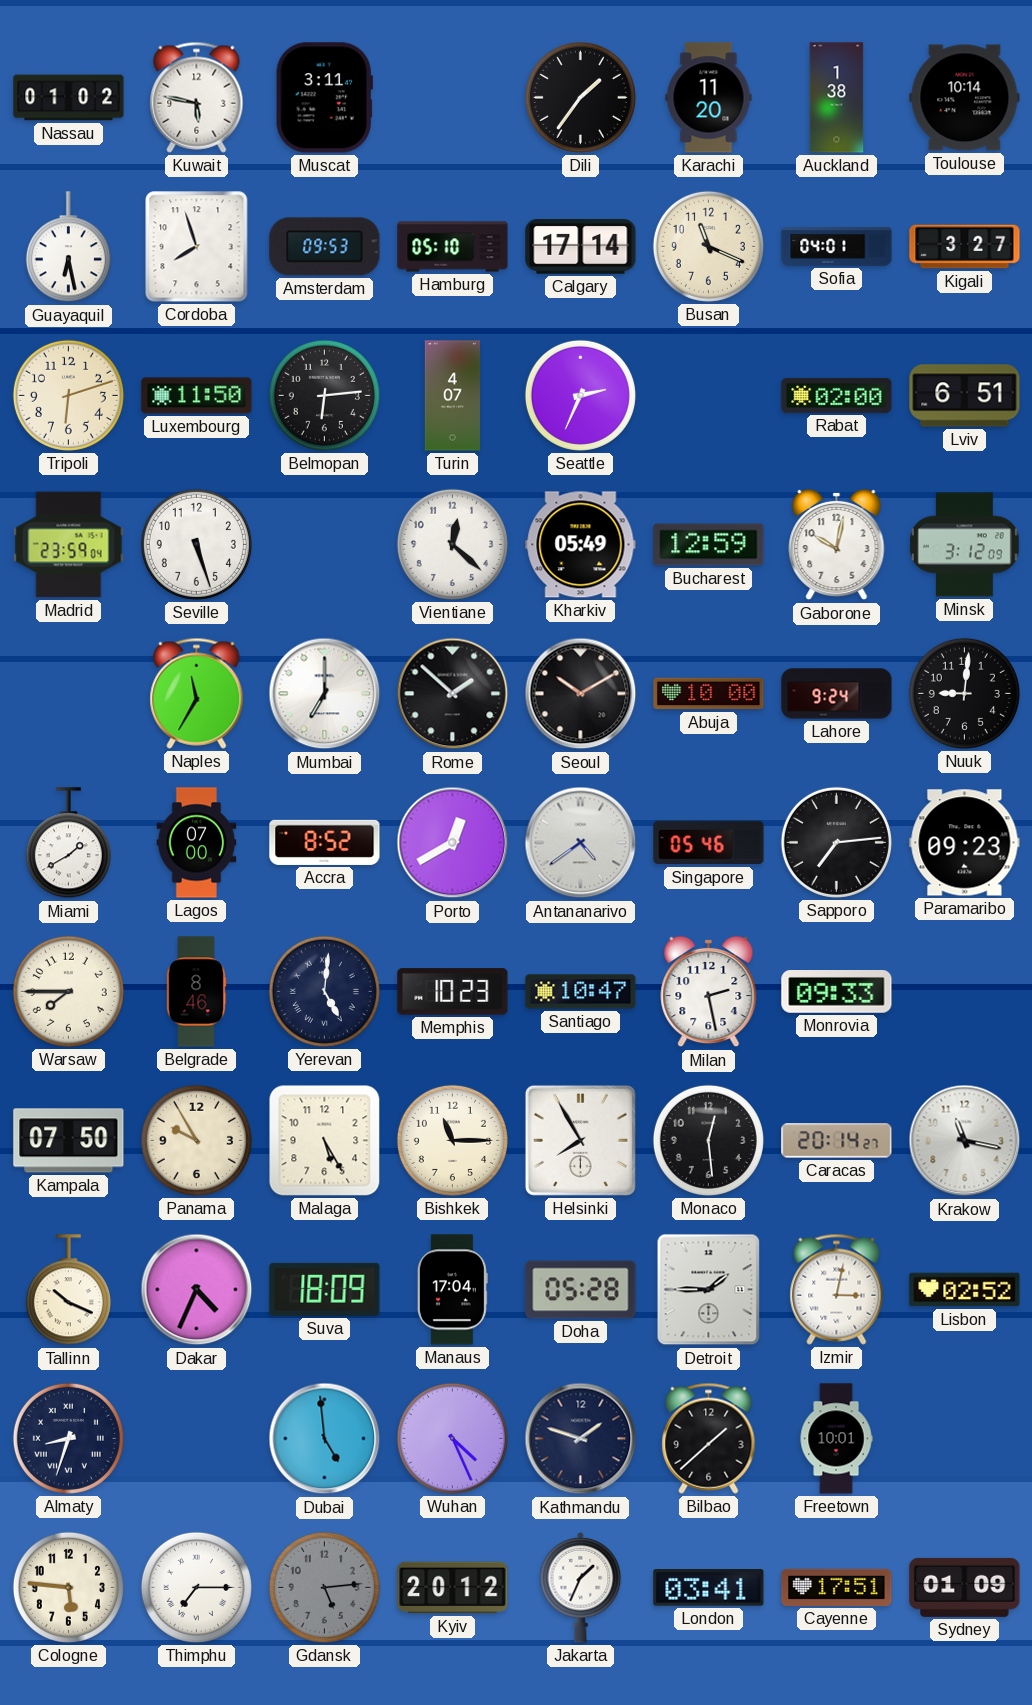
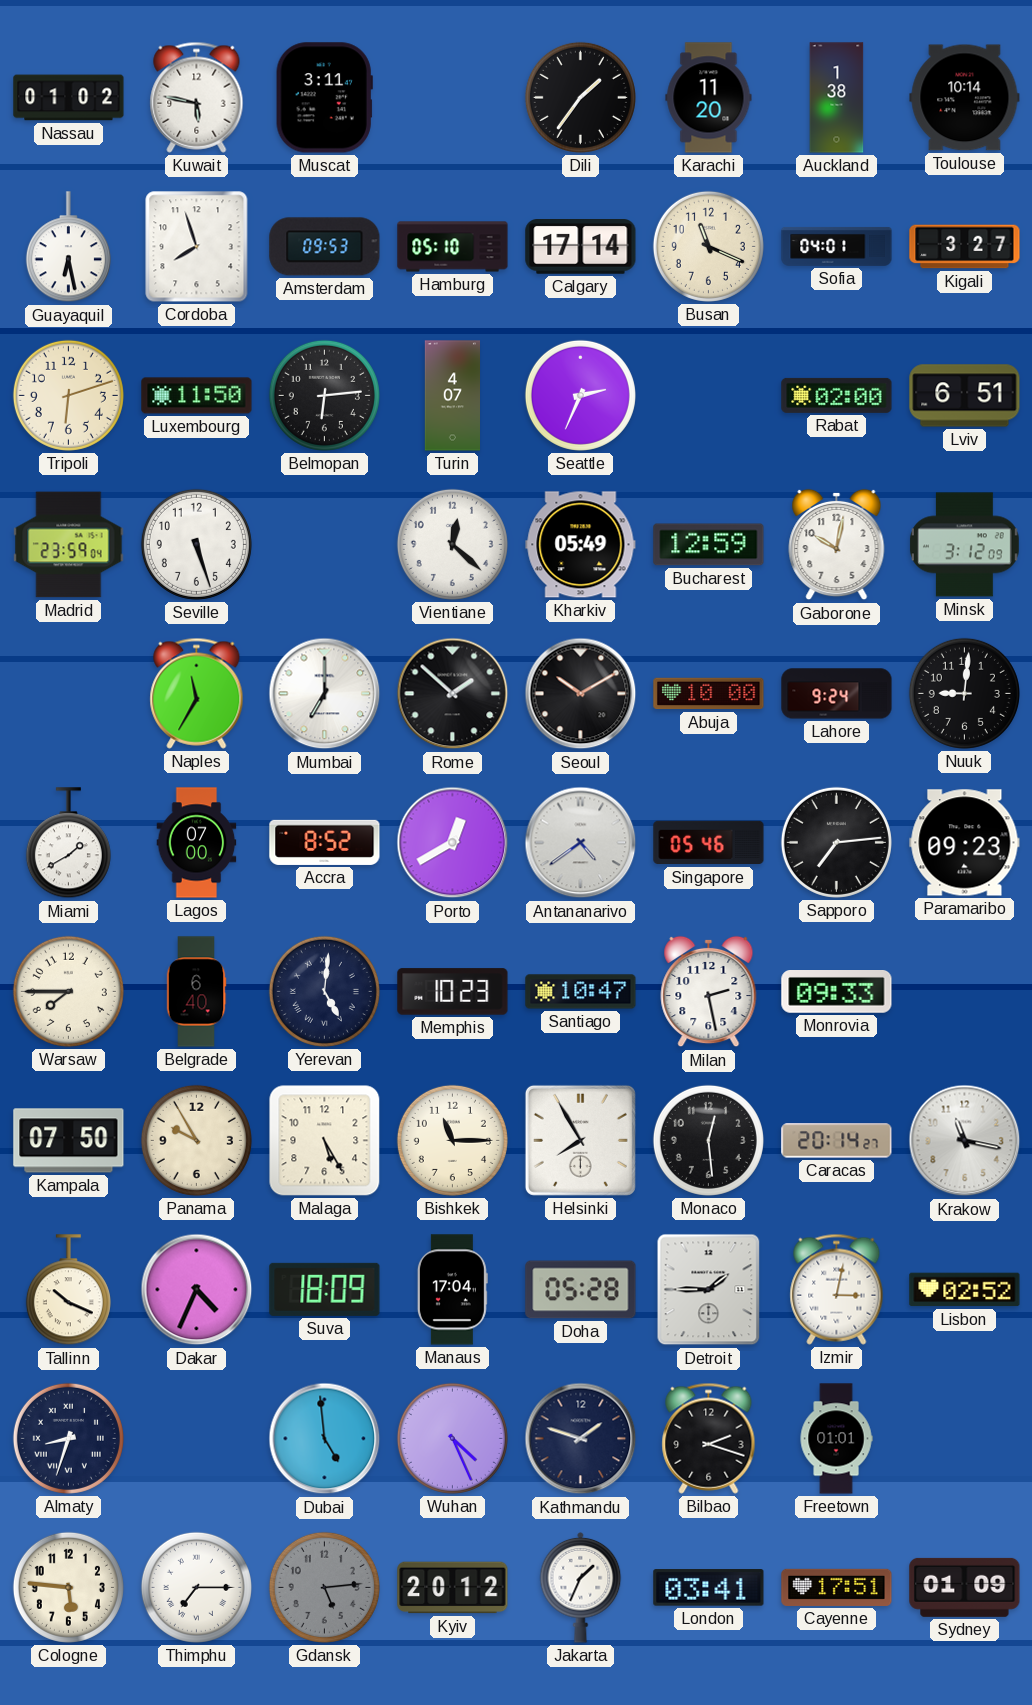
Belgrade: 8:46 -> 6:40
Bilbao: 1:38 -> 2:18
Freetown: 10:01 -> 01:01
